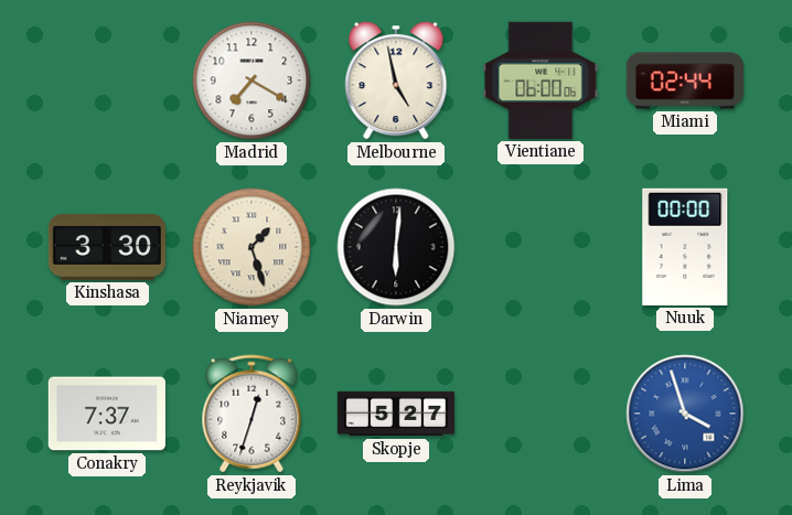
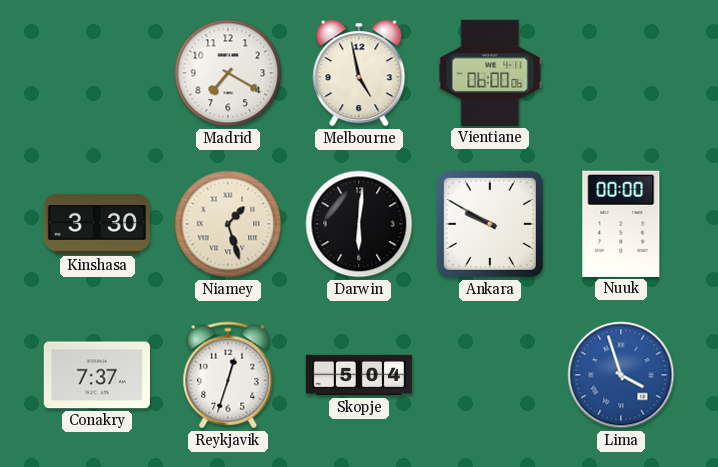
Miami: 02:44 -> none
Ankara: none -> 9:50
Skopje: 5:27 -> 5:04
